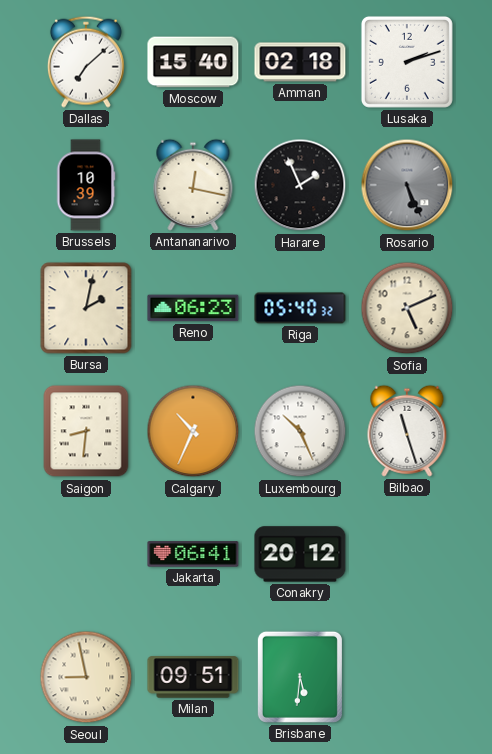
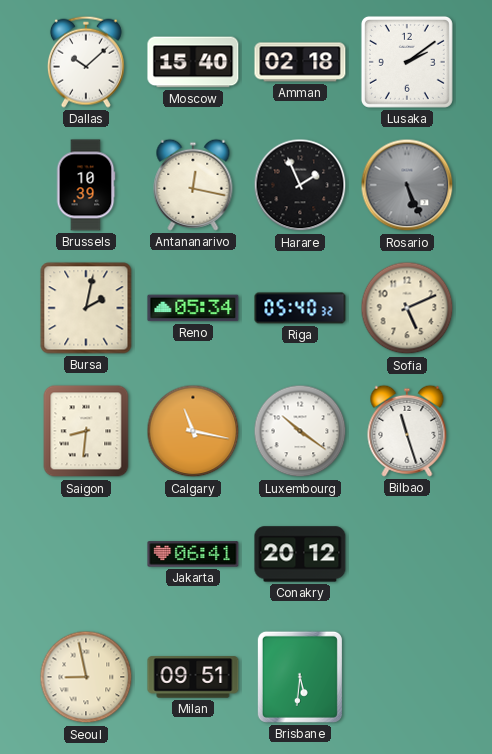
Dallas: 7:08 -> 10:08
Lusaka: 2:12 -> 2:09
Reno: 06:23 -> 05:34
Calgary: 10:34 -> 11:17
Luxembourg: 10:26 -> 10:21
